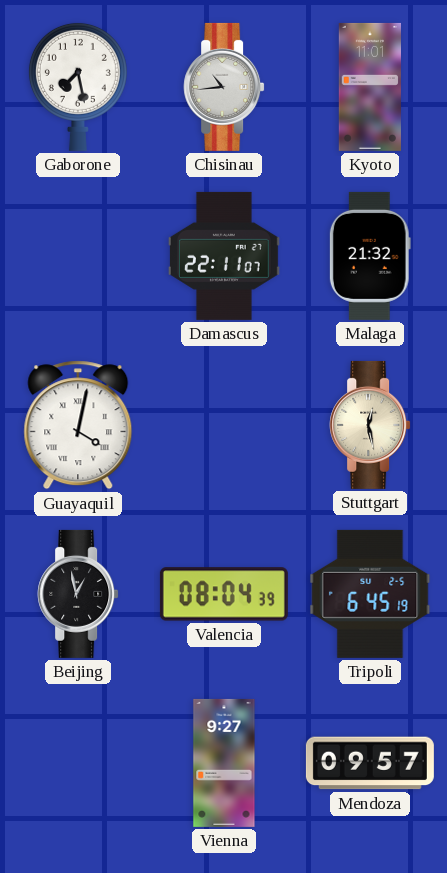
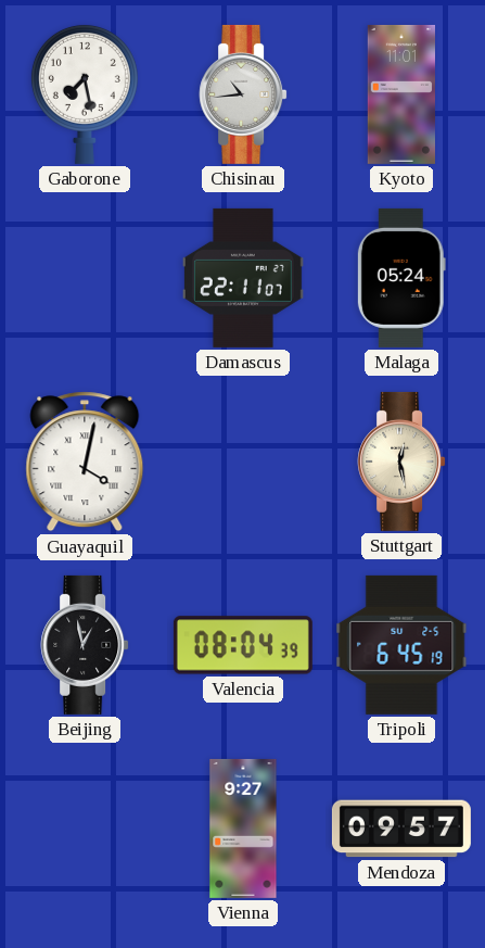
Malaga: 21:32 -> 05:24
